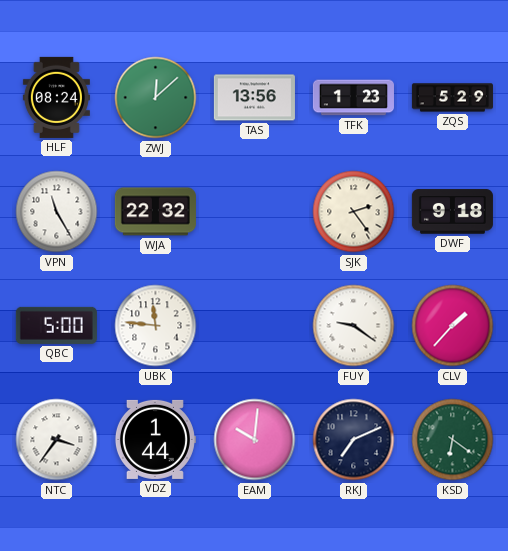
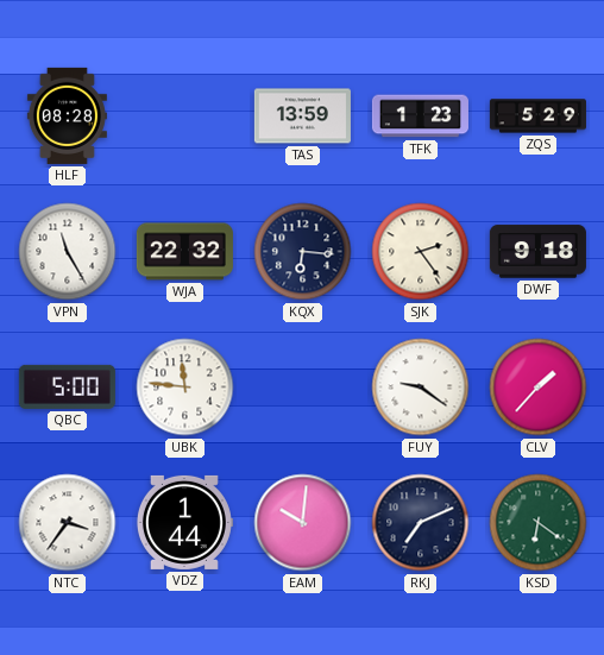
HLF: 08:24 -> 08:28
ZWJ: 12:08 -> none
TAS: 13:56 -> 13:59
KQX: none -> 6:16
